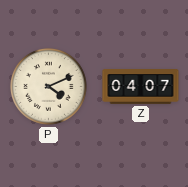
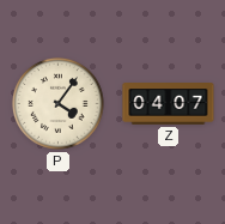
P: 4:11 -> 4:06
